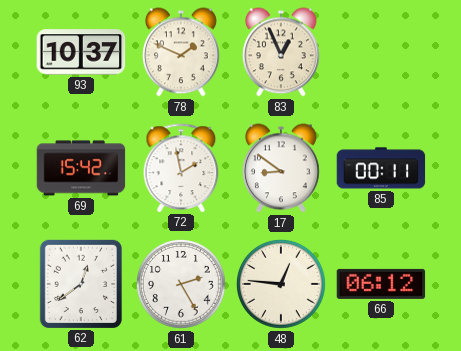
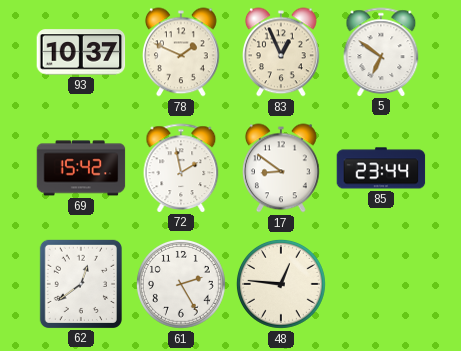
5: none -> 6:51
85: 00:11 -> 23:44
66: 06:12 -> none
